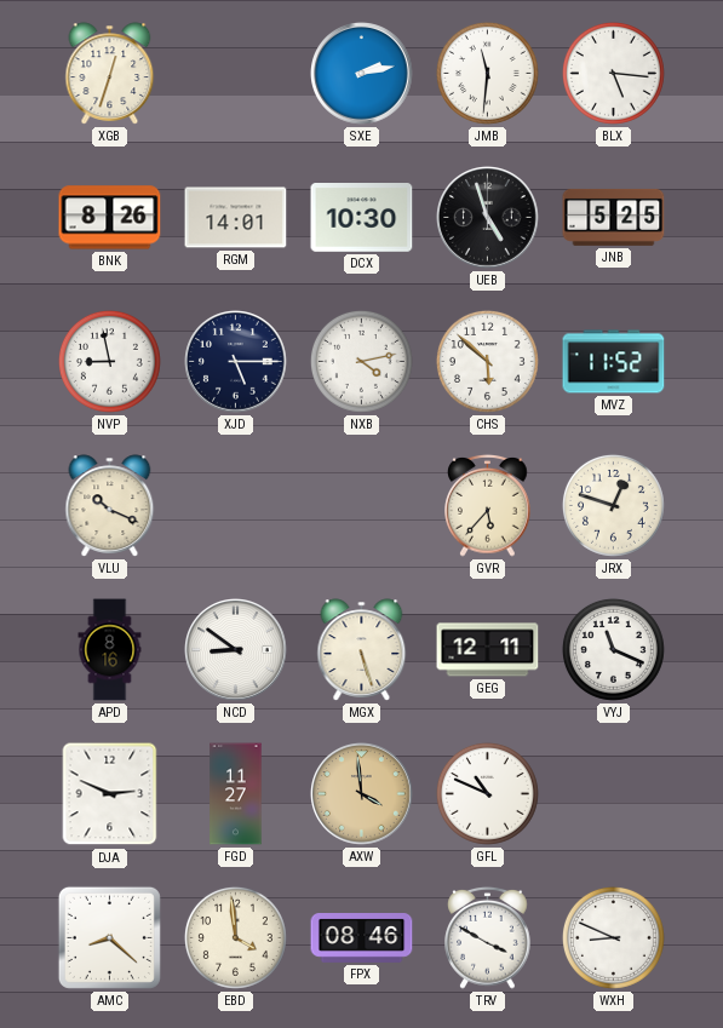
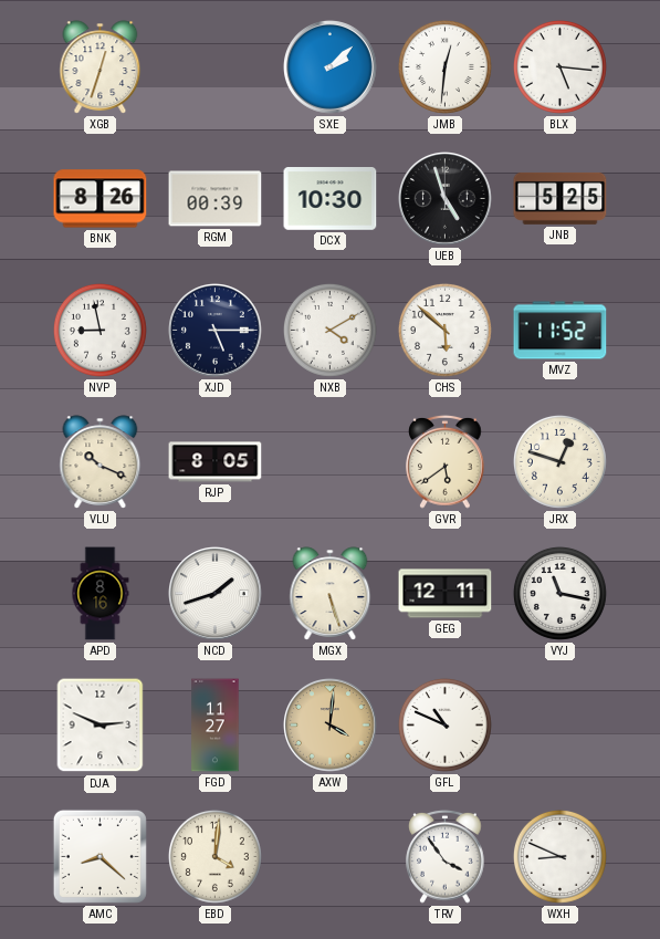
SXE: 2:13 -> 2:08
JMB: 11:31 -> 12:31
RGM: 14:01 -> 00:39
NXB: 4:13 -> 4:10
RJP: none -> 8:05
GVR: 5:37 -> 5:39
NCD: 8:51 -> 1:42
VYJ: 11:19 -> 11:17
AXW: 3:59 -> 4:01
EBD: 3:59 -> 4:01
FPX: 08:46 -> none
TRV: 3:50 -> 3:54
